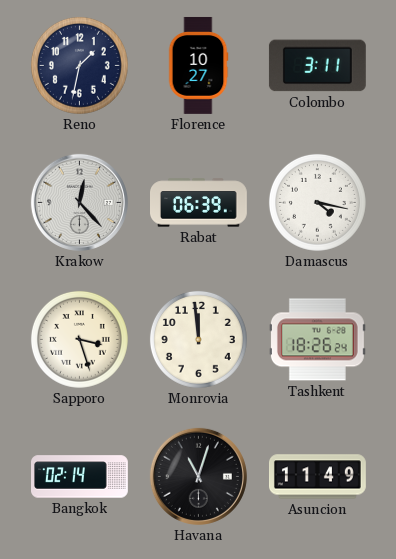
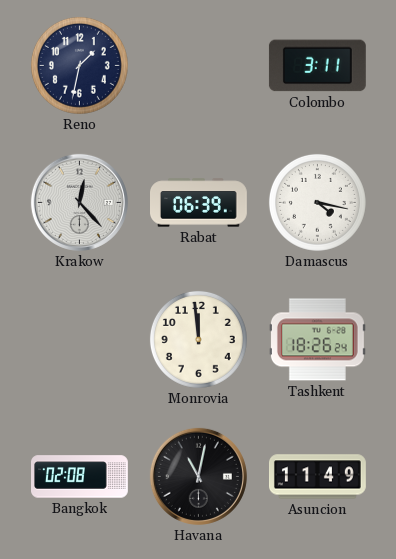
Florence: 10:27 -> none
Sapporo: 3:27 -> none
Bangkok: 02:14 -> 02:08
Havana: 11:03 -> 11:02
